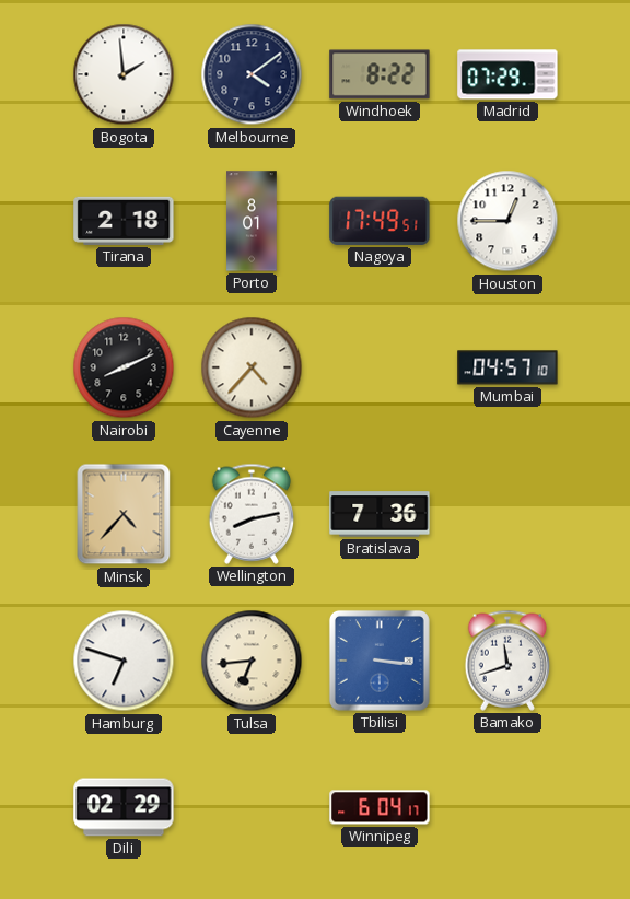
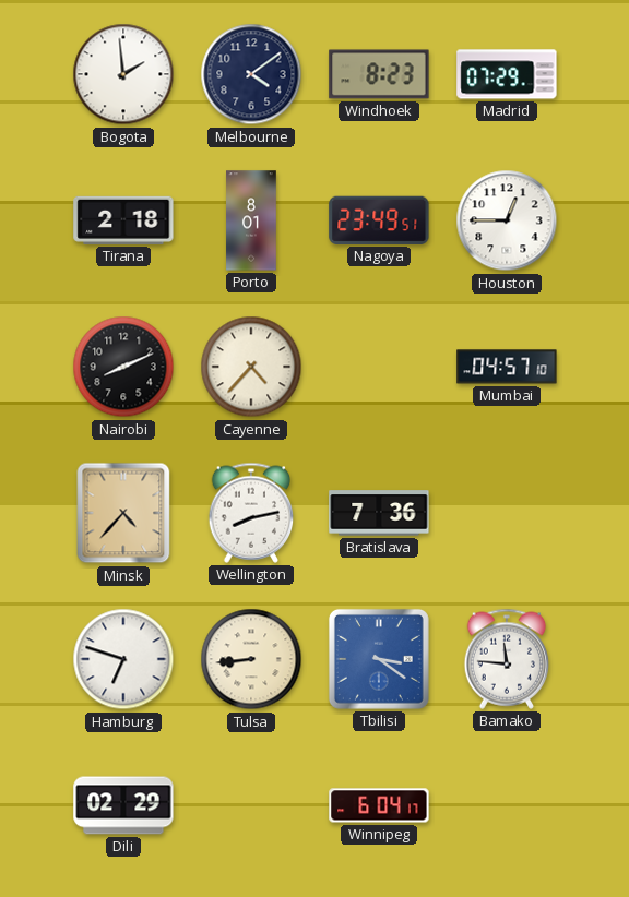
Windhoek: 8:22 -> 8:23
Nagoya: 17:49 -> 23:49
Tulsa: 6:44 -> 8:44
Tbilisi: 3:16 -> 3:21
Bamako: 11:42 -> 11:46
